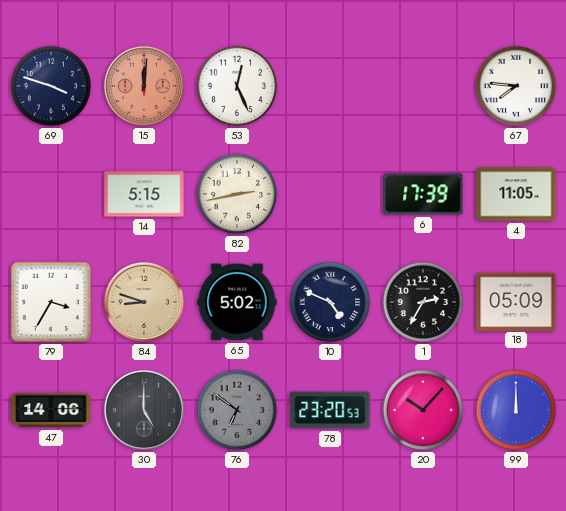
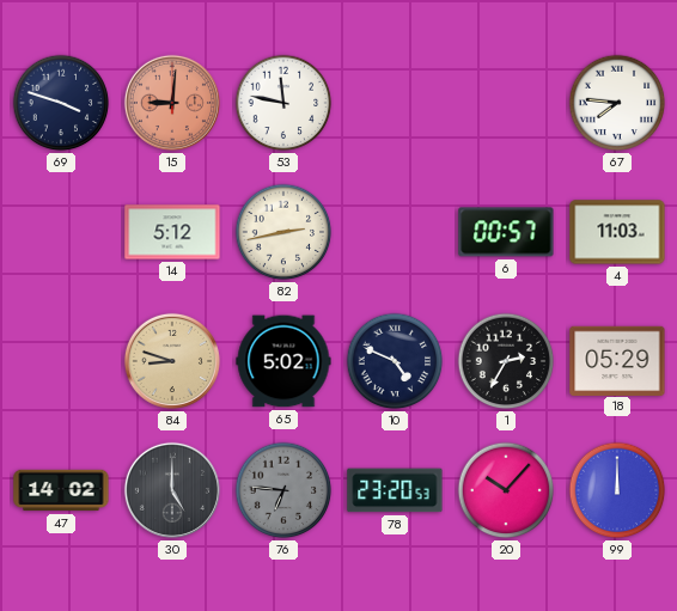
15: 12:01 -> 9:01
53: 12:26 -> 11:47
14: 5:15 -> 5:12
6: 17:39 -> 00:57
4: 11:05 -> 11:03
79: 3:35 -> none
18: 05:09 -> 05:29
47: 14:06 -> 14:02
76: 6:51 -> 6:46
